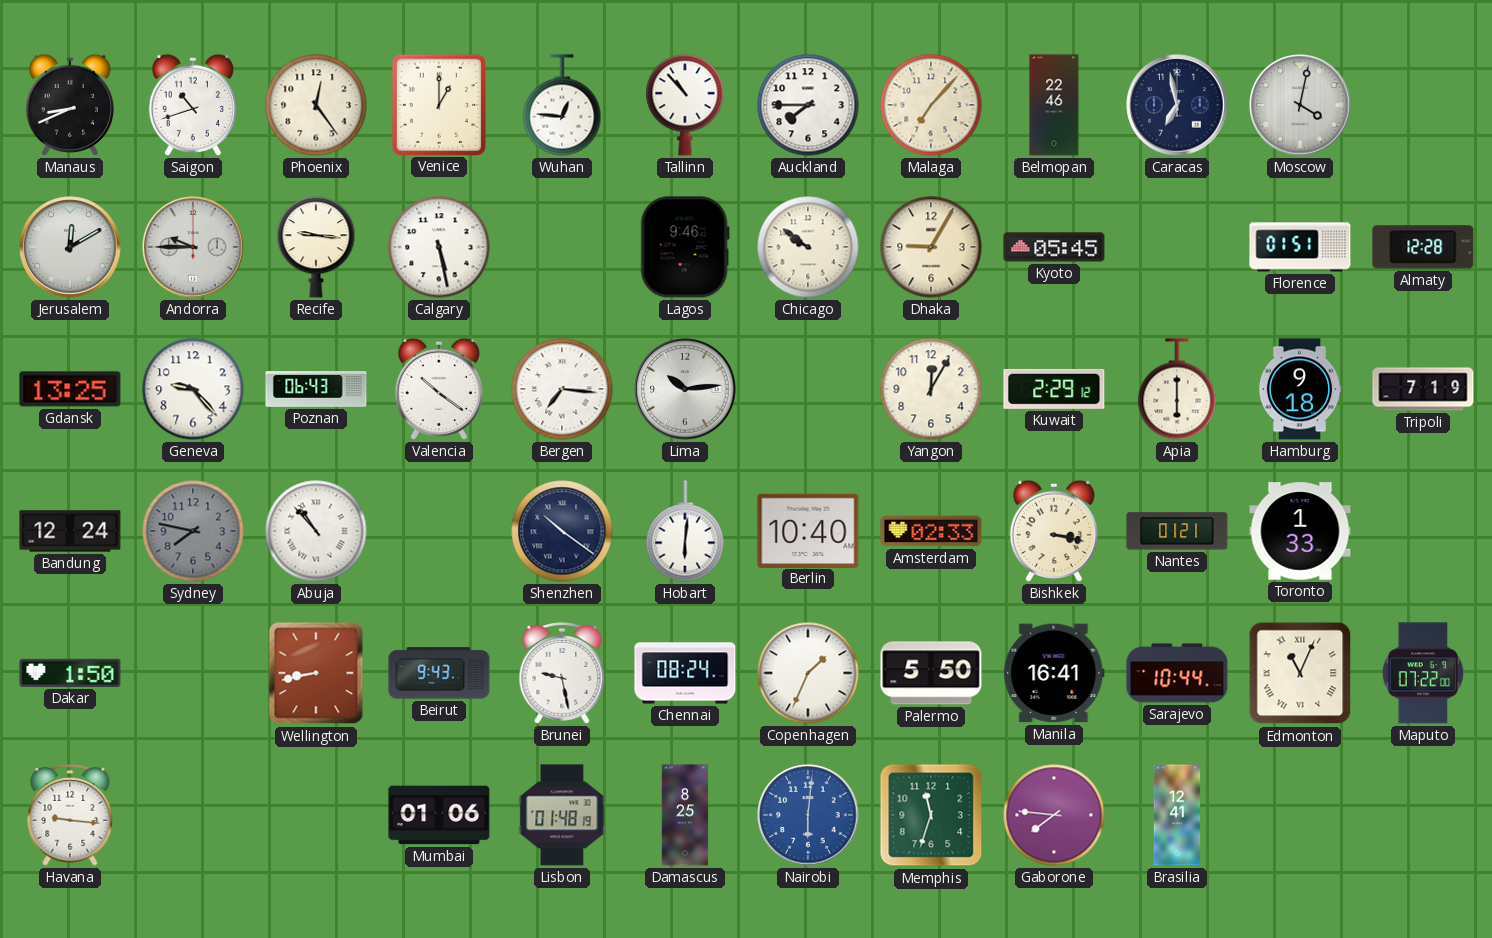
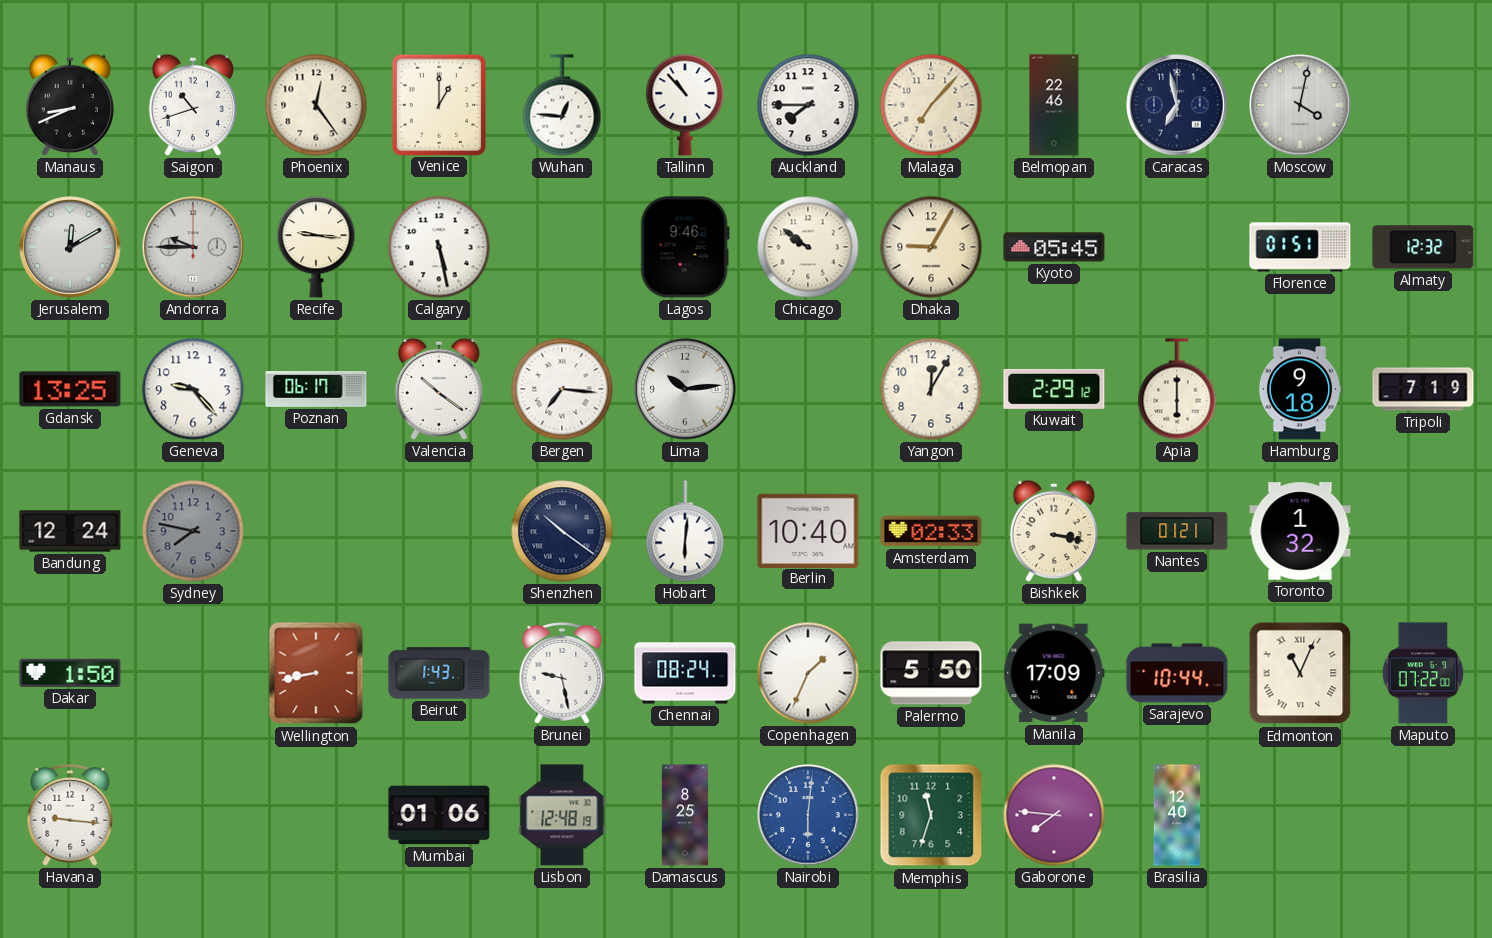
Almaty: 12:28 -> 12:32
Poznan: 06:43 -> 06:17
Abuja: 10:53 -> none
Toronto: 1:33 -> 1:32
Beirut: 9:43 -> 1:43
Manila: 16:41 -> 17:09
Lisbon: 01:48 -> 12:48
Brasilia: 12:41 -> 12:40
